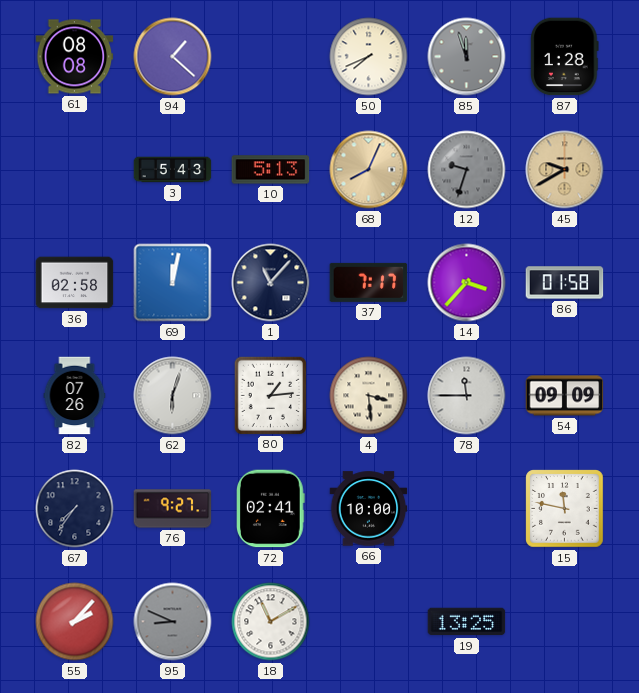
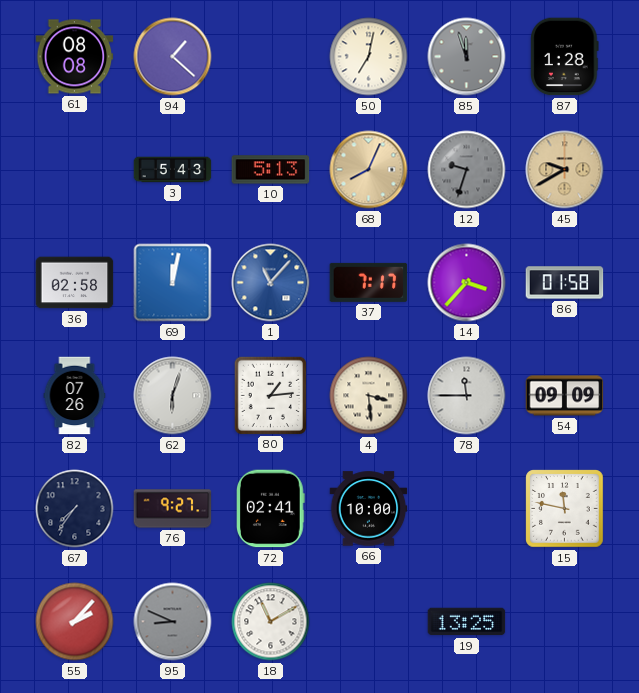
50: 7:41 -> 7:02
1 dial: navy -> blue
